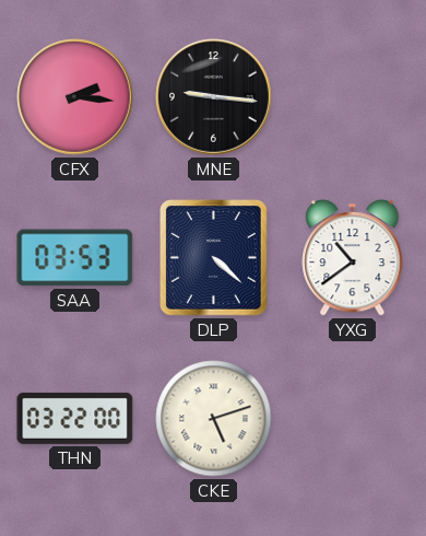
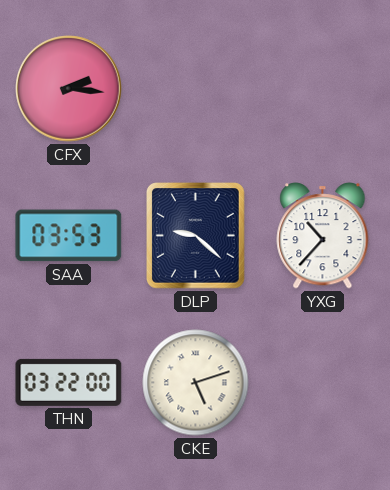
MNE: 9:16 -> none
DLP: 4:22 -> 9:22
YXG: 10:39 -> 10:37
